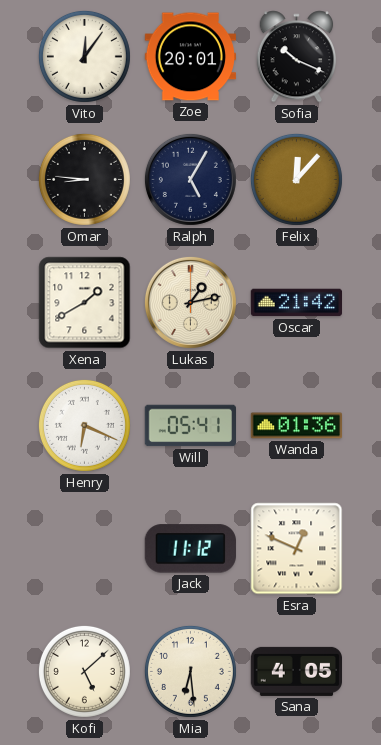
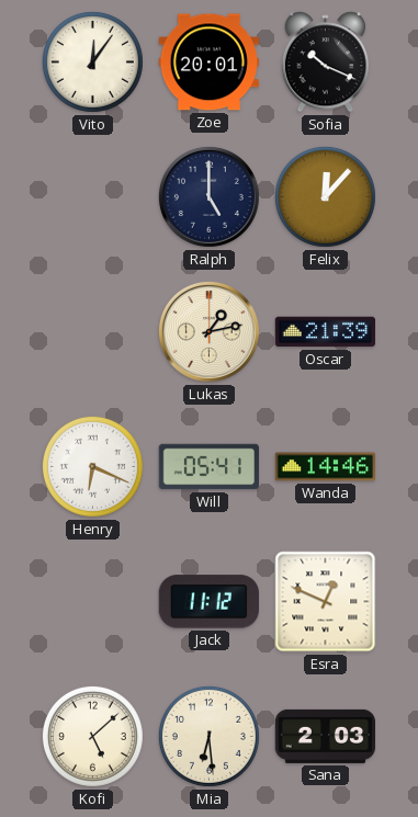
Omar: 8:46 -> none
Ralph: 5:05 -> 5:00
Xena: 1:40 -> none
Oscar: 21:42 -> 21:39
Wanda: 01:36 -> 14:46
Sana: 4:05 -> 2:03
